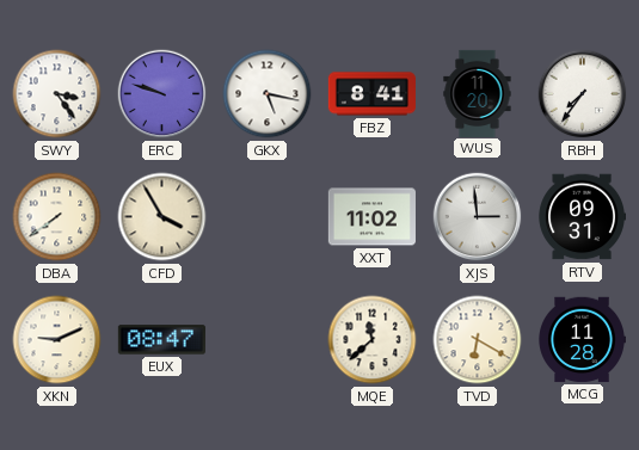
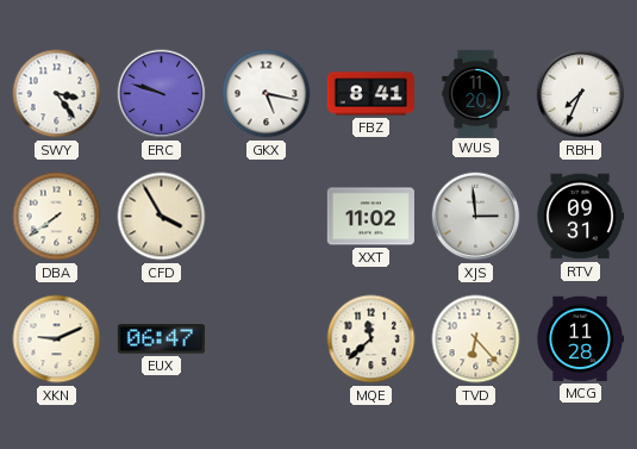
RBH: 7:36 -> 7:34
EUX: 08:47 -> 06:47
TVD: 6:20 -> 6:23
